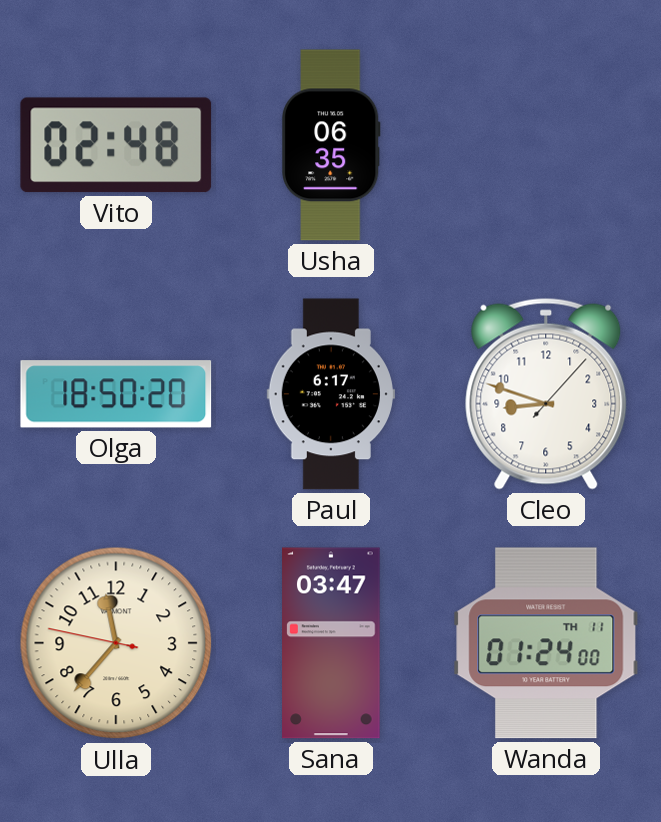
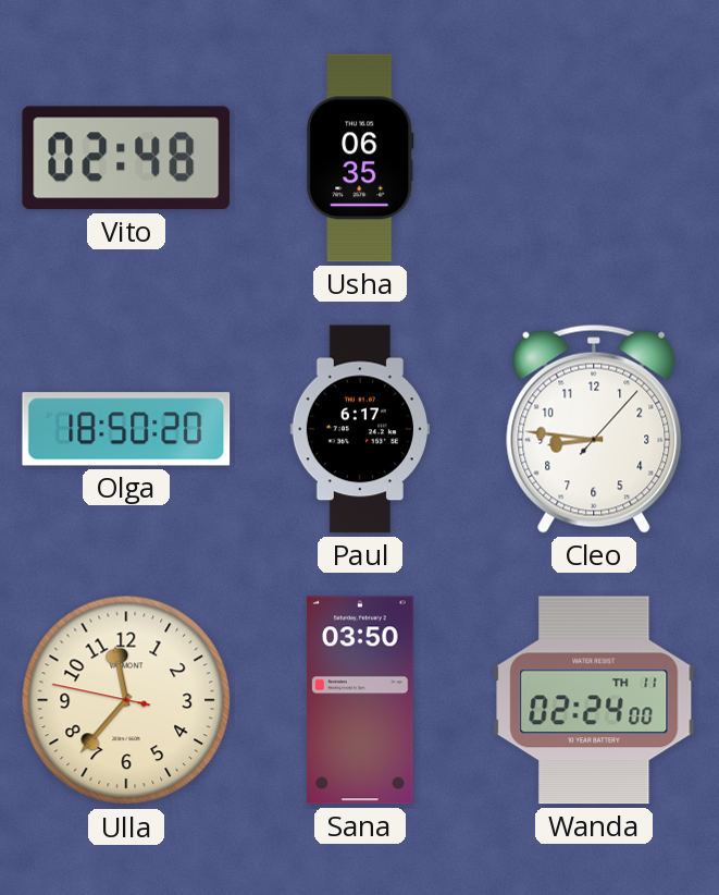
Cleo: 8:48 -> 8:46
Sana: 03:47 -> 03:50
Wanda: 01:24 -> 02:24
